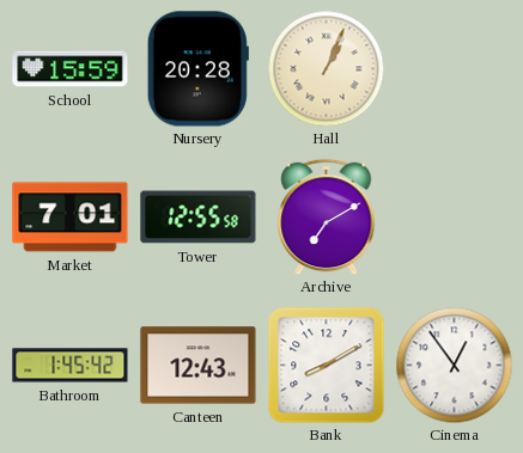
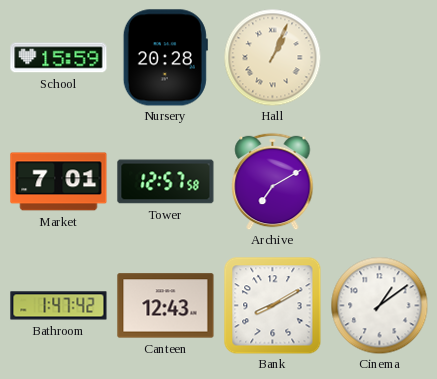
Tower: 12:55 -> 12:57
Bathroom: 1:45 -> 1:47
Cinema: 12:54 -> 1:09
